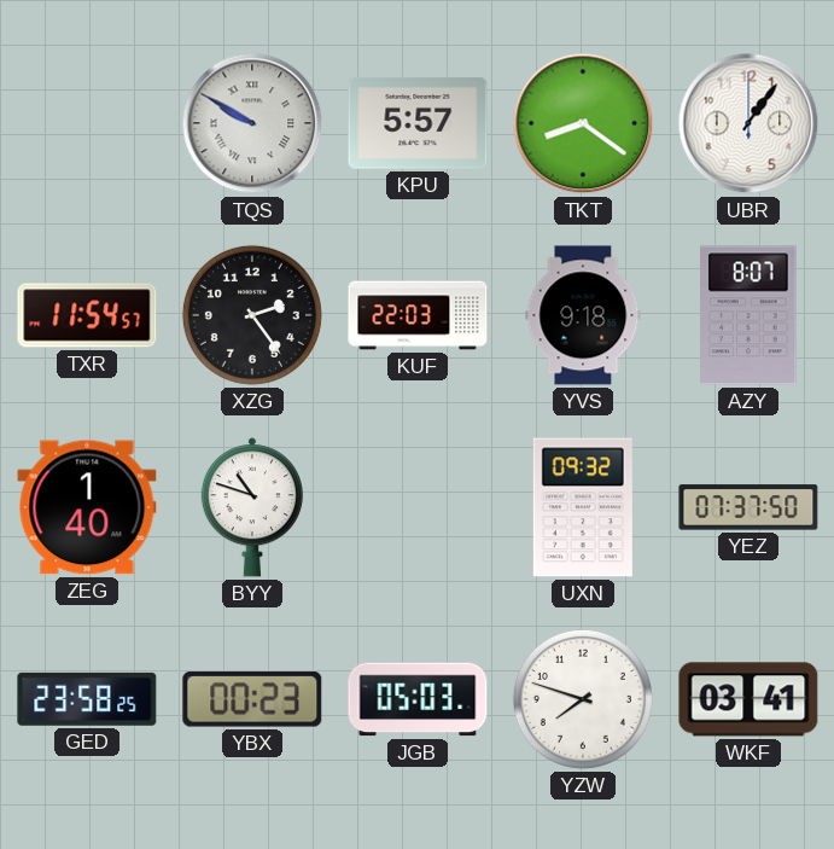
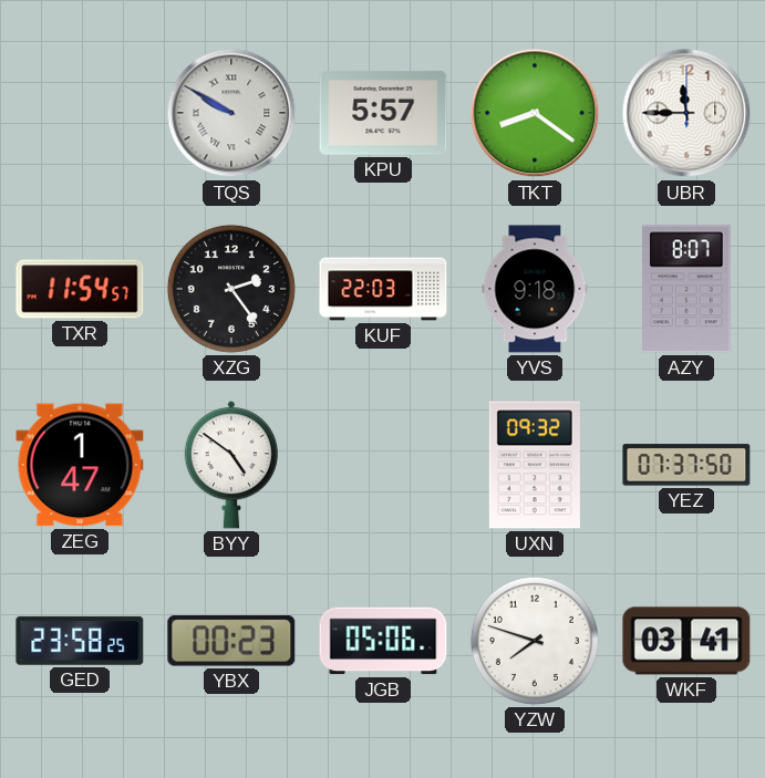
UBR: 1:06 -> 11:45
ZEG: 1:40 -> 1:47
BYY: 10:48 -> 4:51
JGB: 05:03 -> 05:06
